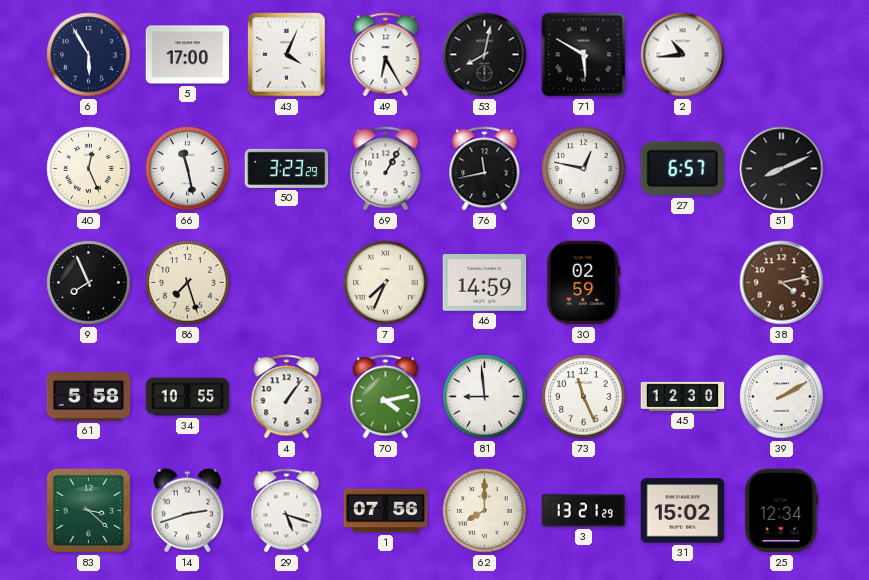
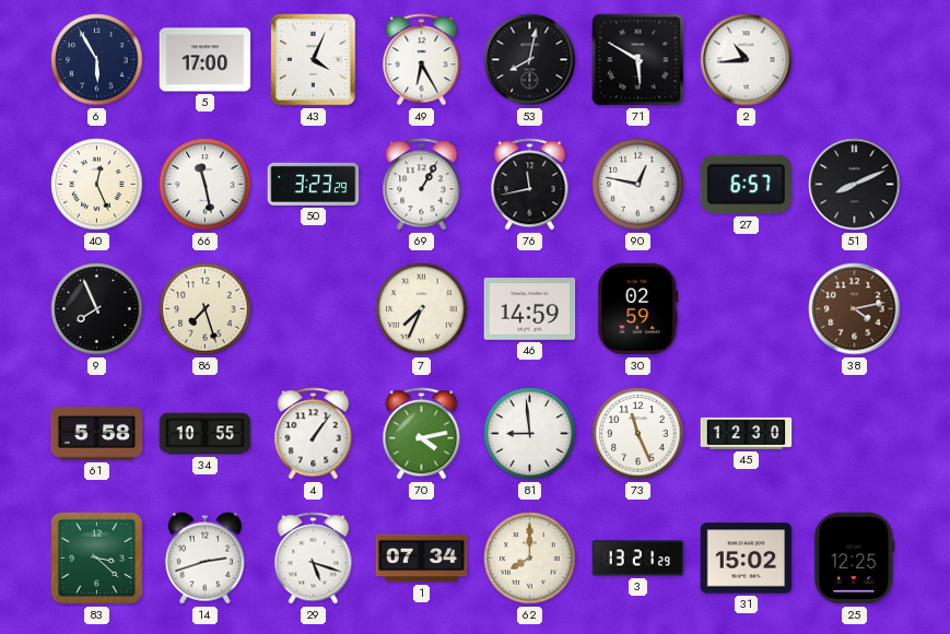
39: 2:10 -> none
1: 07:56 -> 07:34
25: 12:34 -> 12:25
